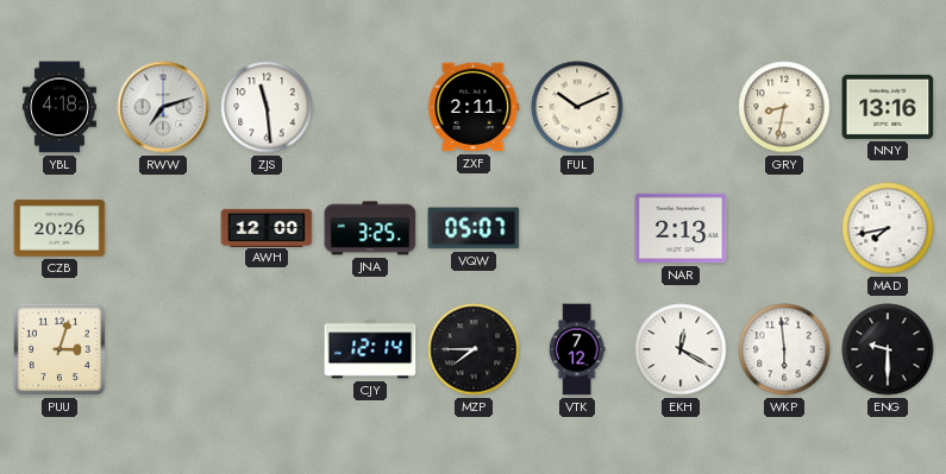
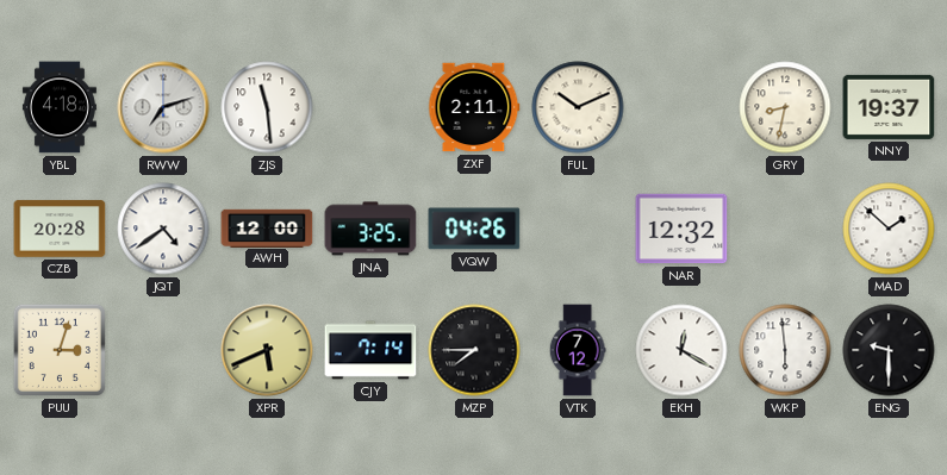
NNY: 13:16 -> 19:37
CZB: 20:26 -> 20:28
JQT: none -> 4:39
VQW: 05:07 -> 04:26
NAR: 2:13 -> 12:32
MAD: 7:43 -> 1:52
XPR: none -> 5:41
CJY: 12:14 -> 7:14
